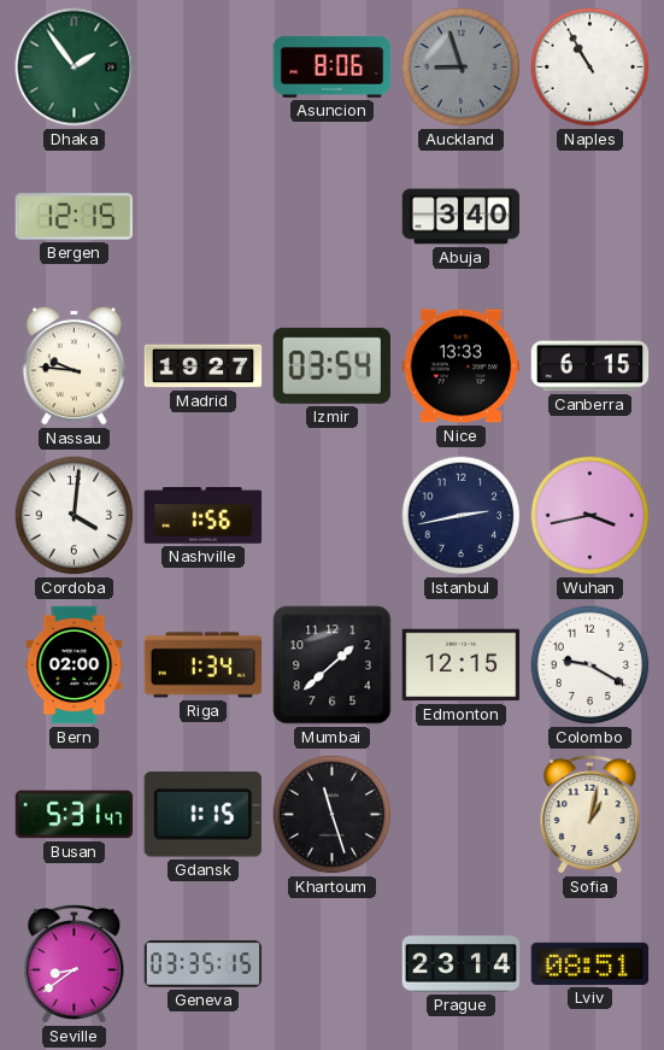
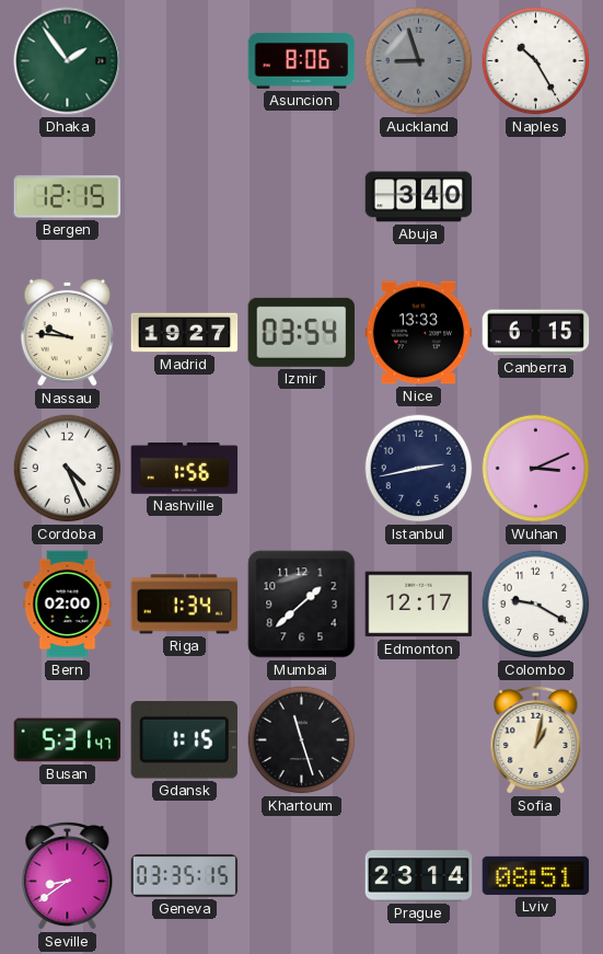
Naples: 10:55 -> 10:25
Cordoba: 4:01 -> 4:26
Wuhan: 3:43 -> 3:11
Edmonton: 12:15 -> 12:17
